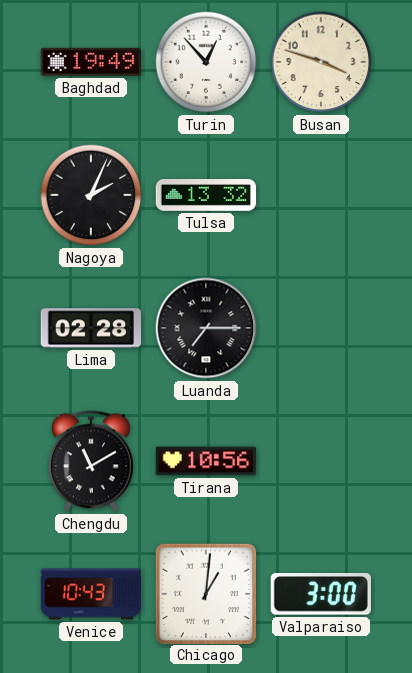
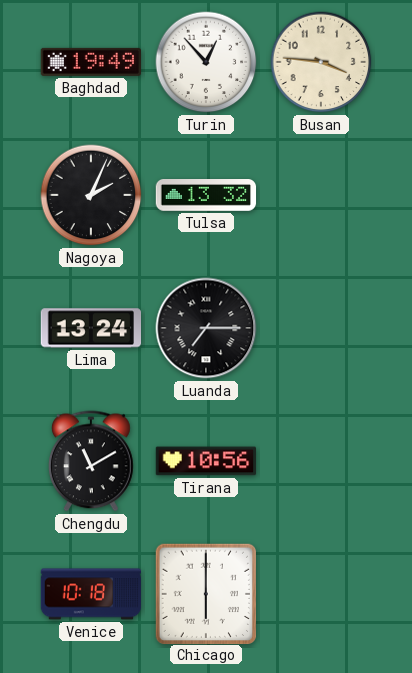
Busan: 3:48 -> 3:46
Lima: 02:28 -> 13:24
Venice: 10:43 -> 10:18
Chicago: 1:01 -> 6:00
Valparaiso: 3:00 -> none
